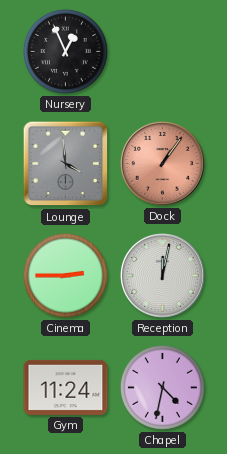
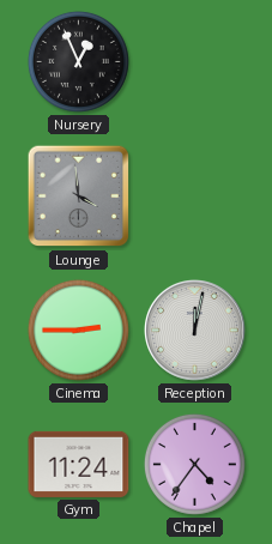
Dock: 1:06 -> none
Chapel: 4:32 -> 4:36
